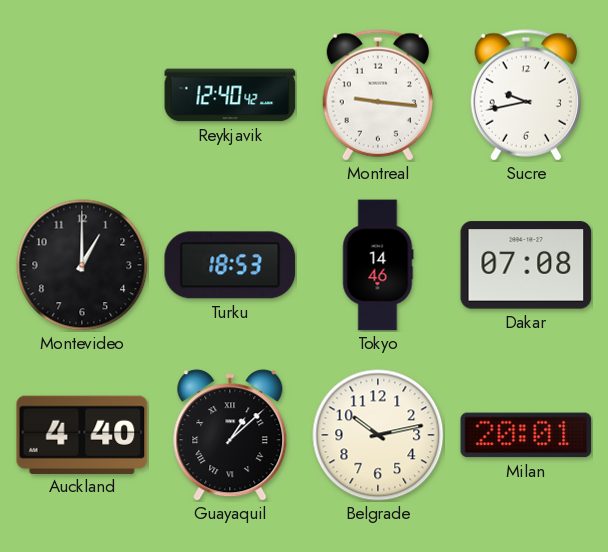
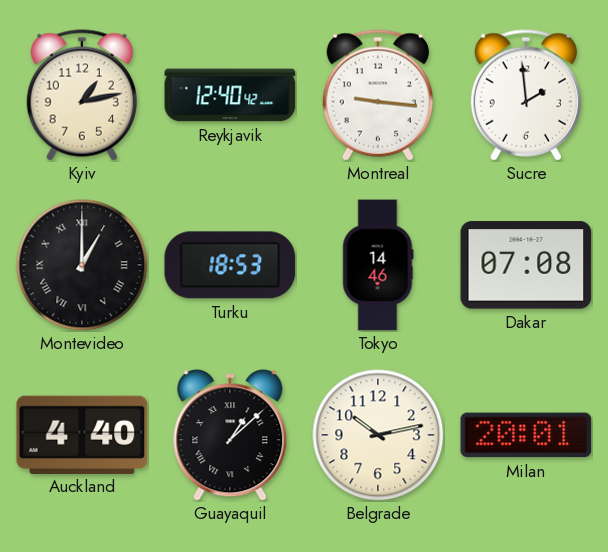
Kyiv: none -> 1:13
Sucre: 9:43 -> 1:59
Montevideo numerals: Arabic -> Roman
